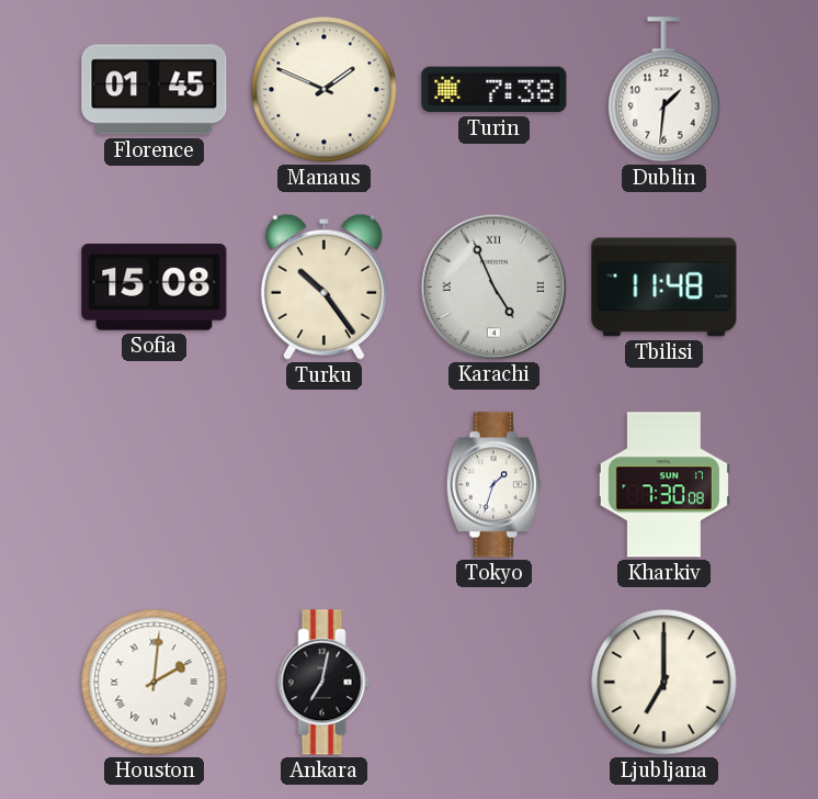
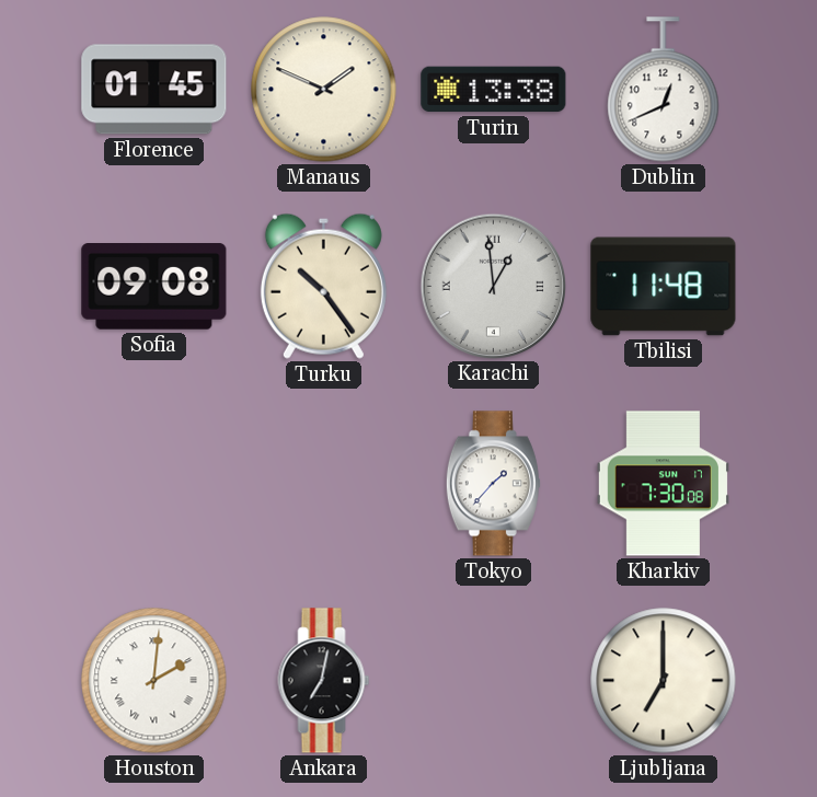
Turin: 7:38 -> 13:38
Dublin: 1:31 -> 12:41
Sofia: 15:08 -> 09:08
Karachi: 4:56 -> 12:59
Tokyo: 1:33 -> 1:37
